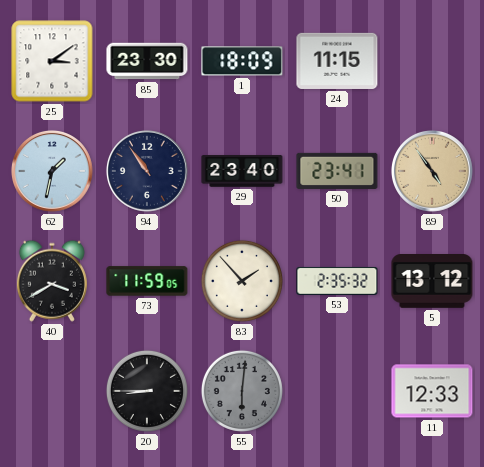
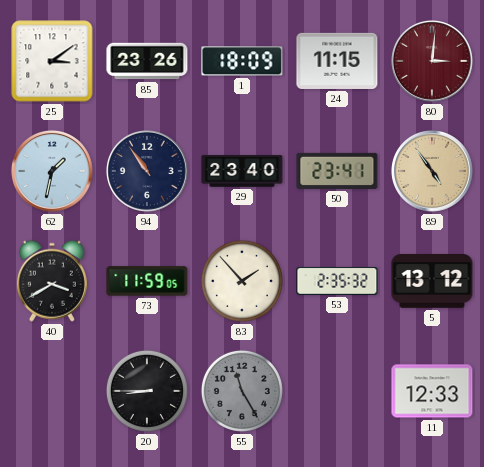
85: 23:30 -> 23:26
80: none -> 3:01
55: 6:01 -> 11:25
